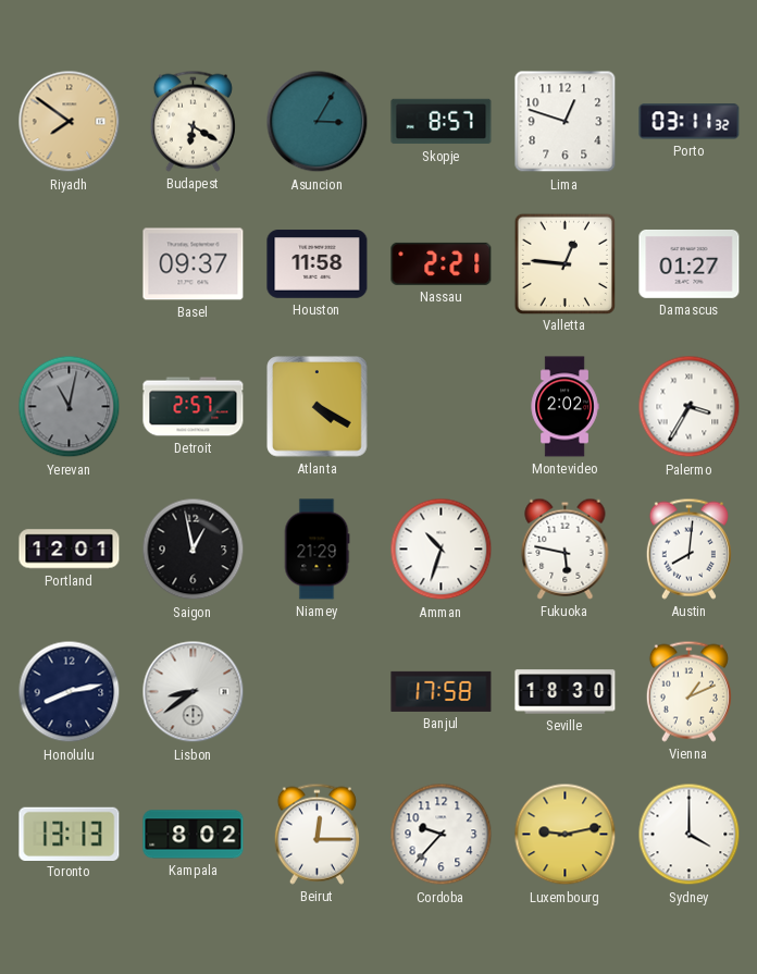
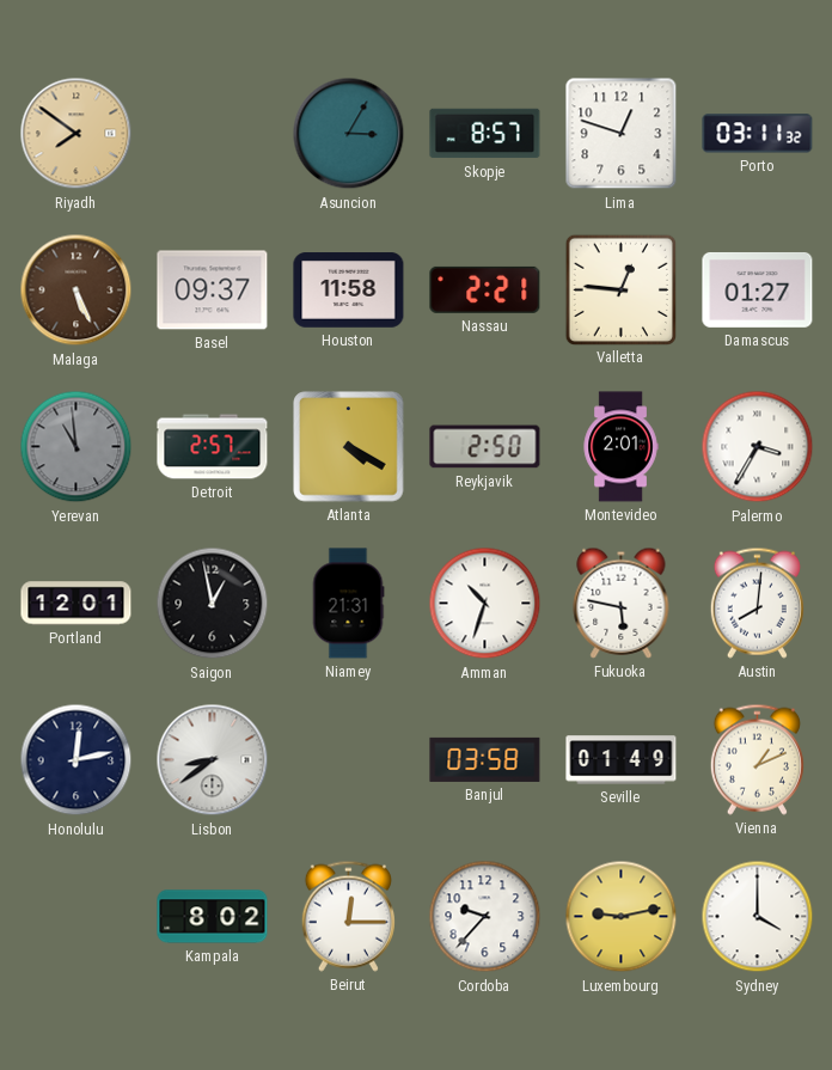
Budapest: 6:20 -> none
Malaga: none -> 5:26
Yerevan: 11:02 -> 10:59
Reykjavik: none -> 2:50
Montevideo: 2:02 -> 2:01
Niamey: 21:29 -> 21:31
Honolulu: 8:13 -> 12:13
Banjul: 17:58 -> 03:58
Seville: 18:30 -> 01:49
Toronto: 13:13 -> none
